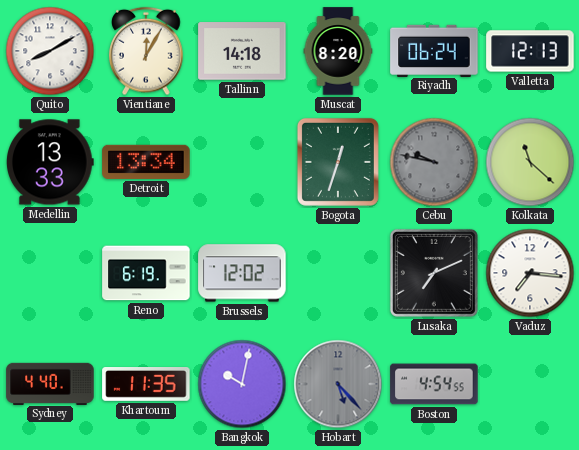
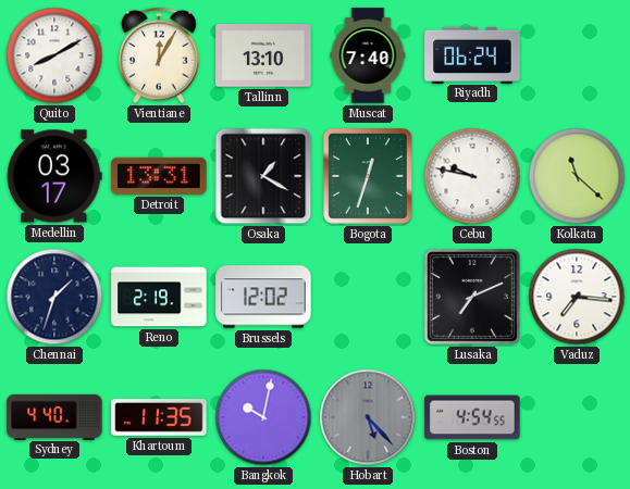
Tallinn: 14:18 -> 13:10
Muscat: 8:20 -> 7:40
Valletta: 12:13 -> none
Medellin: 13:33 -> 03:17
Detroit: 13:34 -> 13:31
Osaka: none -> 1:20
Cebu dial: grey -> white
Chennai: none -> 1:33
Reno: 6:19 -> 2:19
